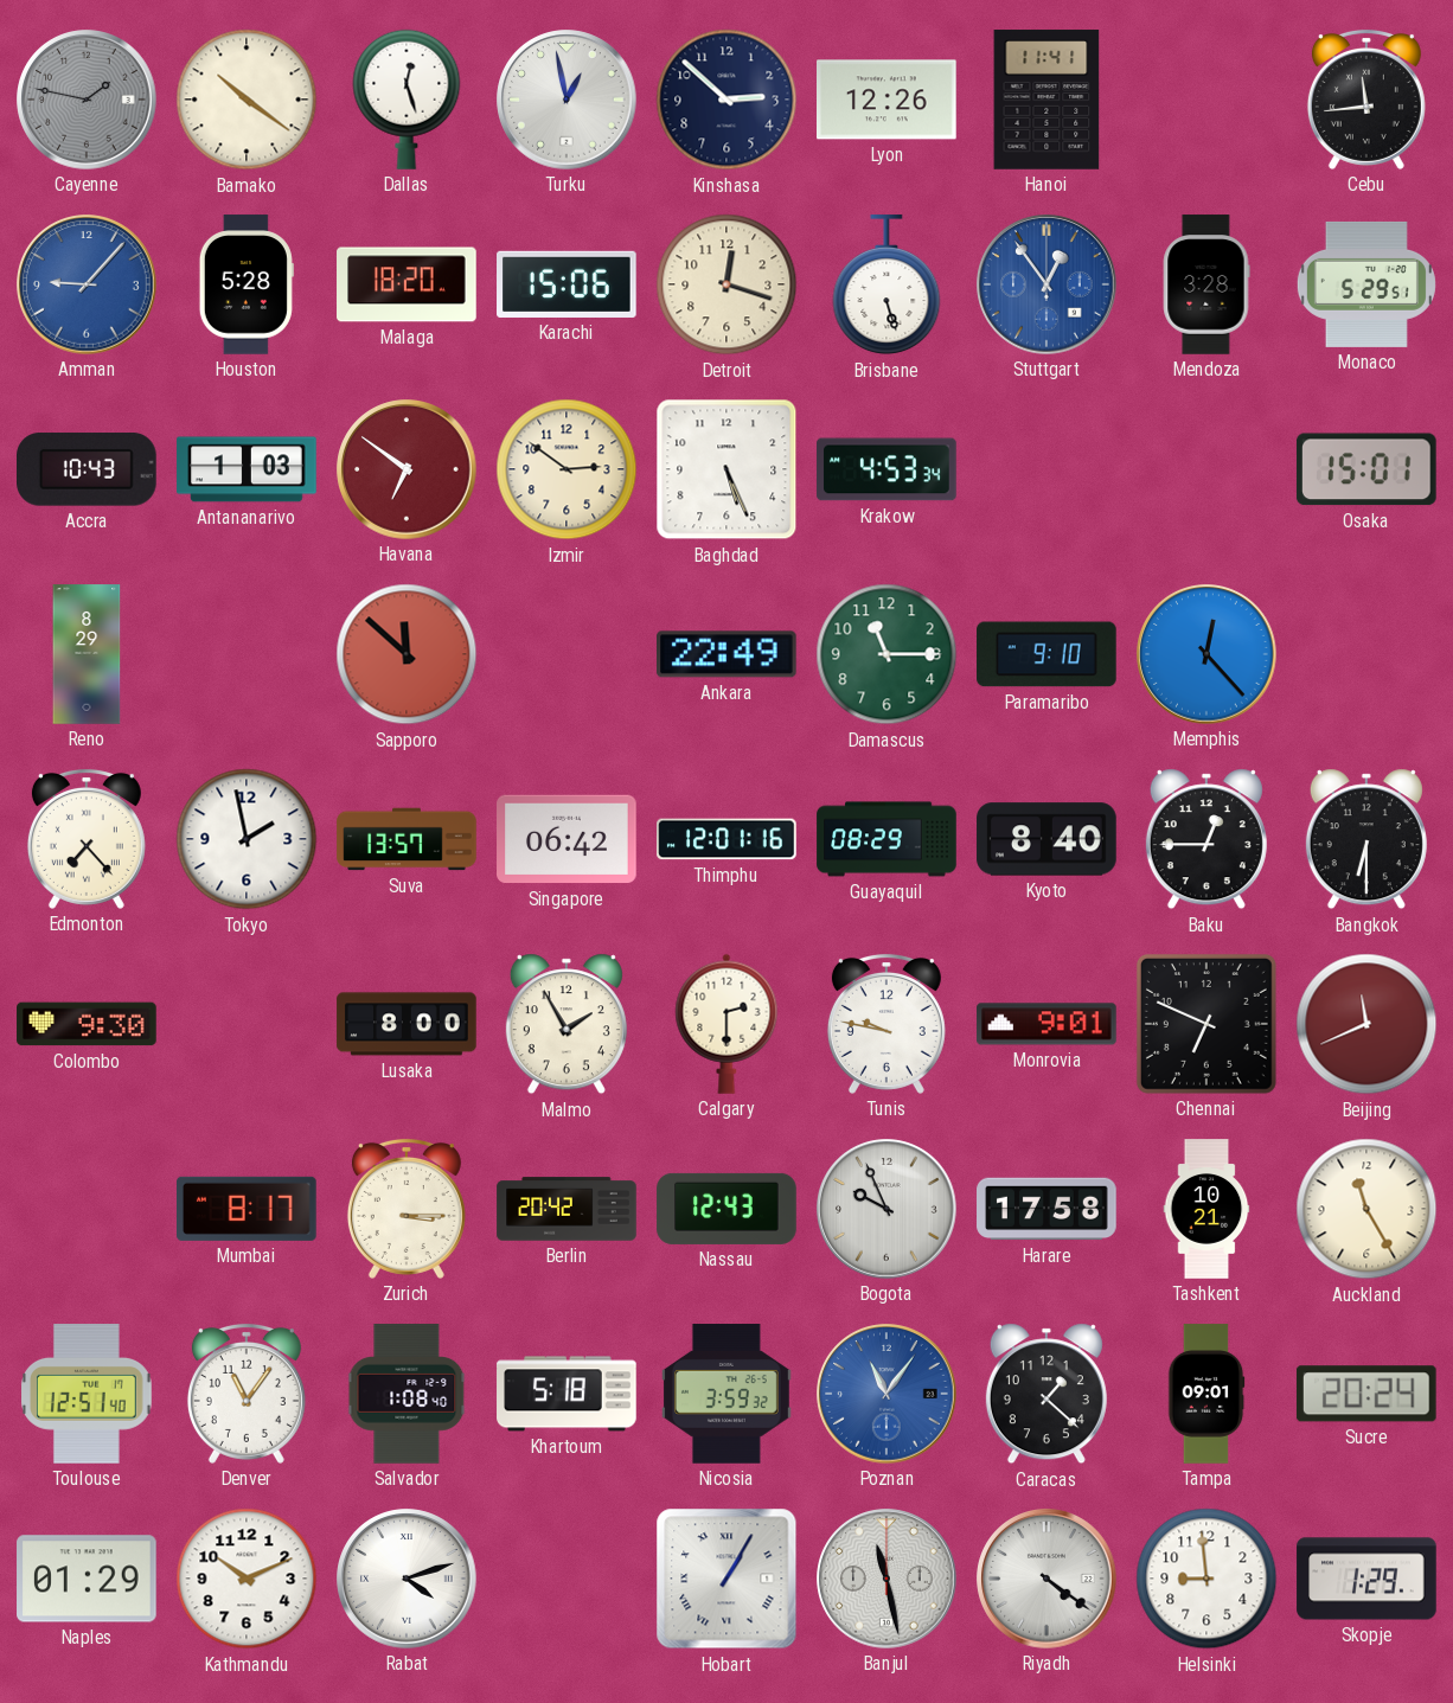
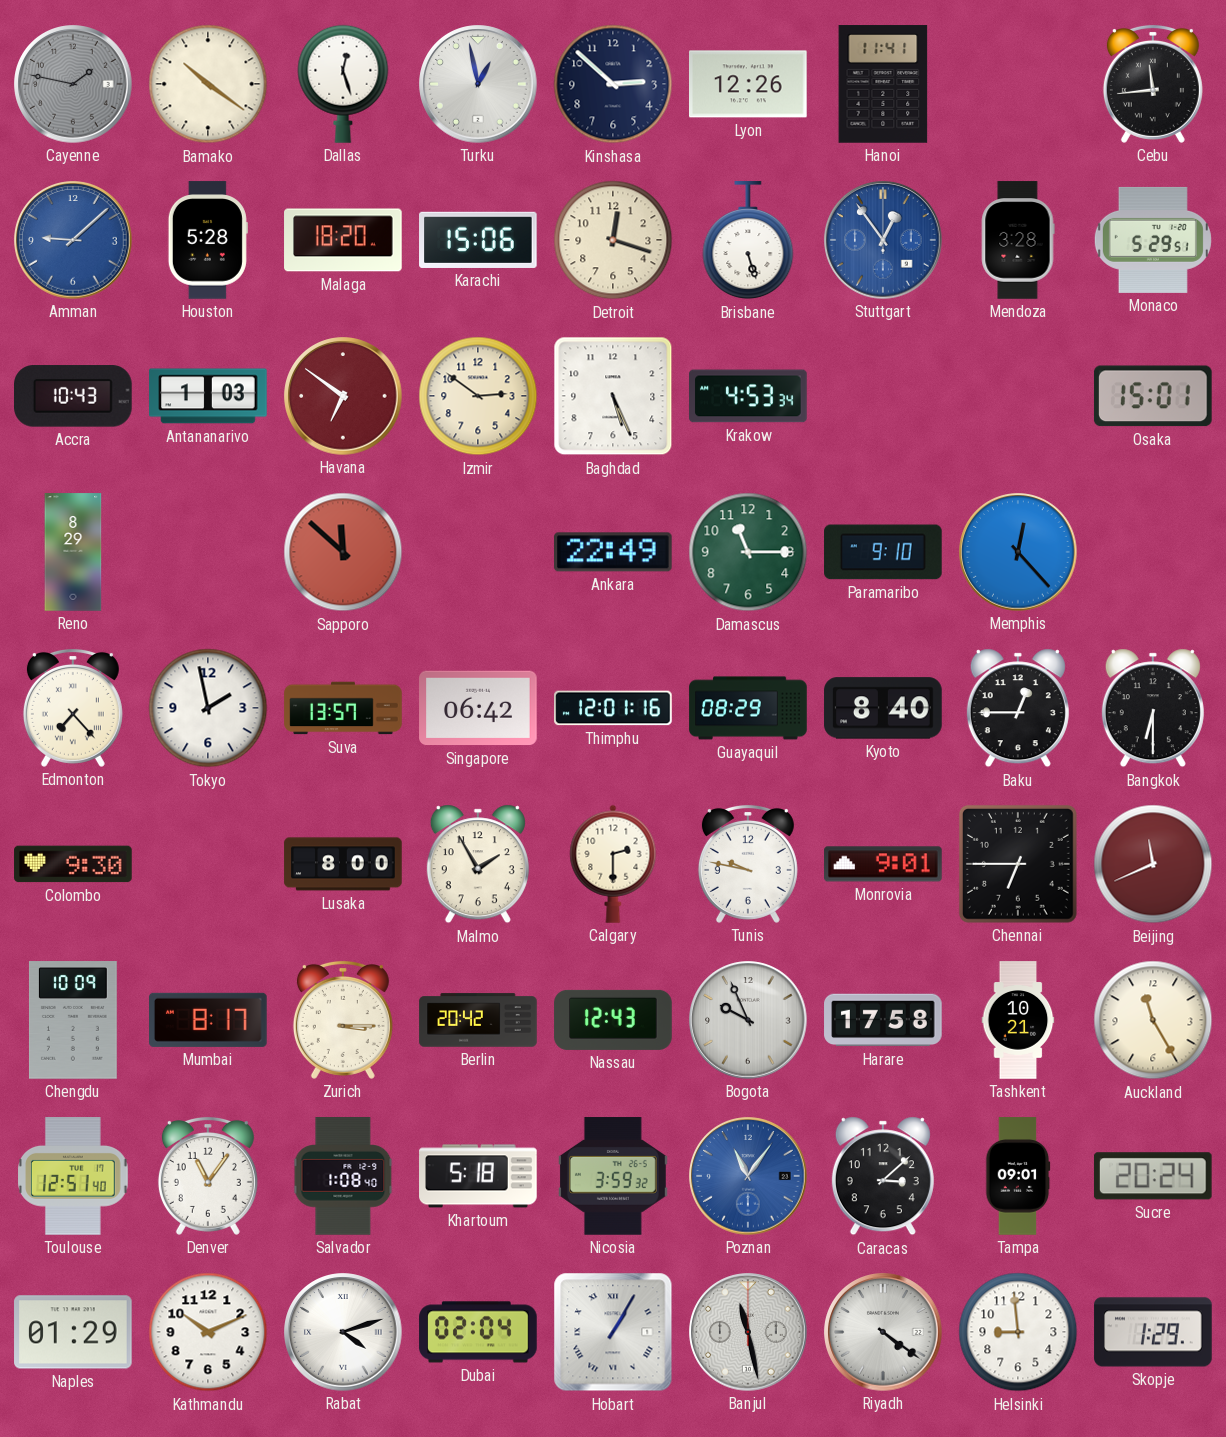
Amman: 9:07 -> 9:08
Chennai: 6:49 -> 6:45
Chengdu: none -> 10:09
Caracas: 1:22 -> 3:08
Dubai: none -> 02:04
